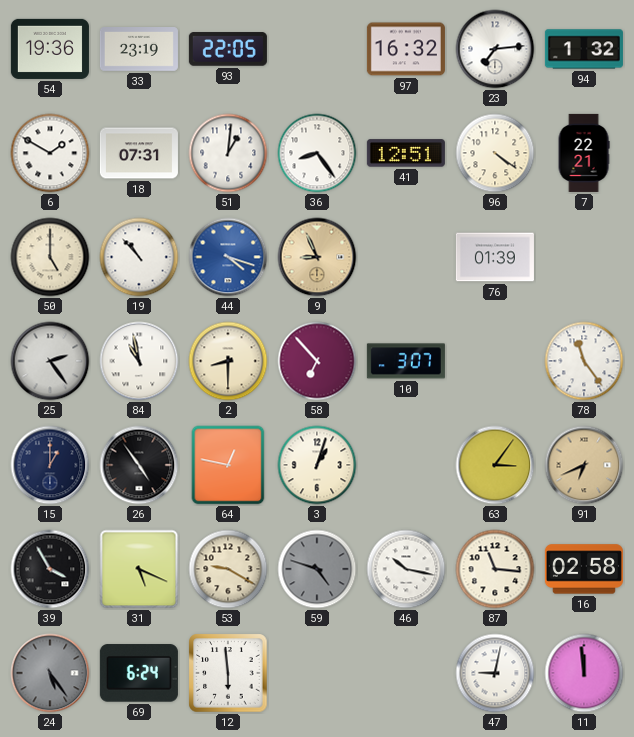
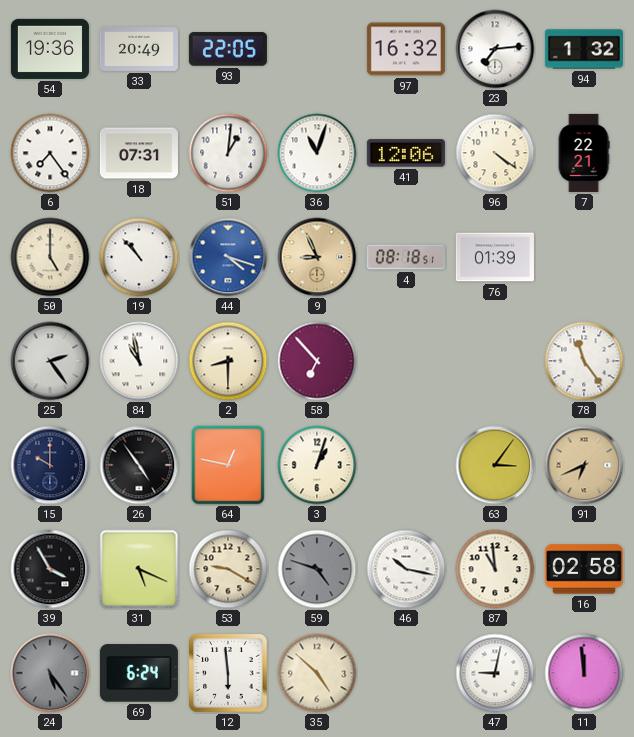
33: 23:19 -> 20:49
6: 1:50 -> 7:24
36: 8:24 -> 11:03
41: 12:51 -> 12:06
4: none -> 08:18
10: 3:07 -> none
15: 1:00 -> 10:00
87: 11:16 -> 10:59
35: none -> 4:52
